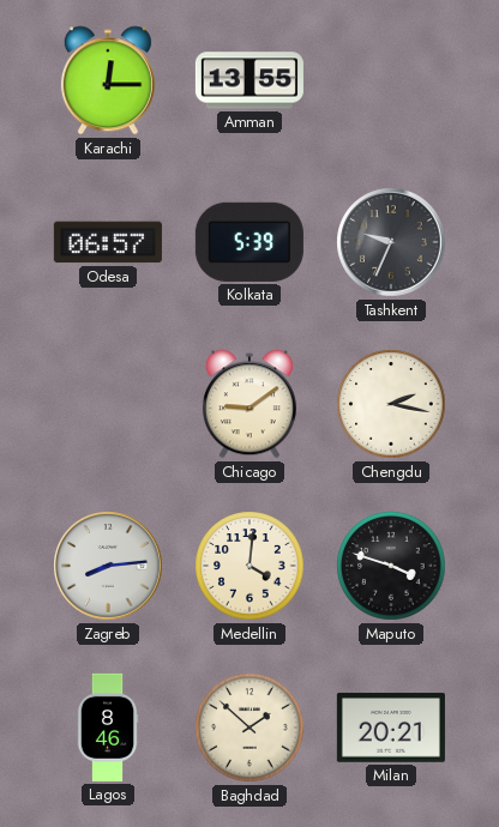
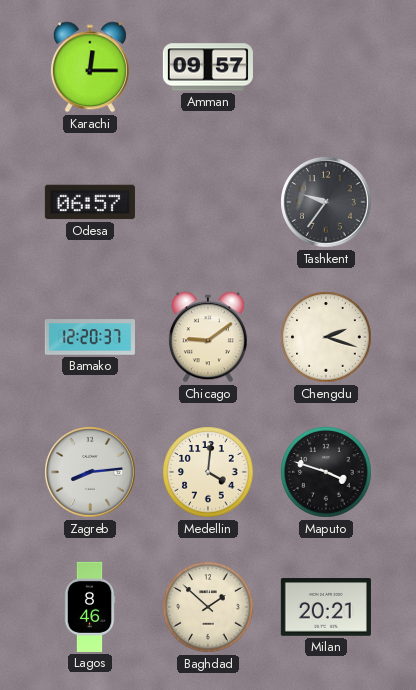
Amman: 13:55 -> 09:57
Kolkata: 5:39 -> none
Tashkent: 9:34 -> 9:36
Bamako: none -> 12:20
Chengdu: 2:17 -> 2:18
